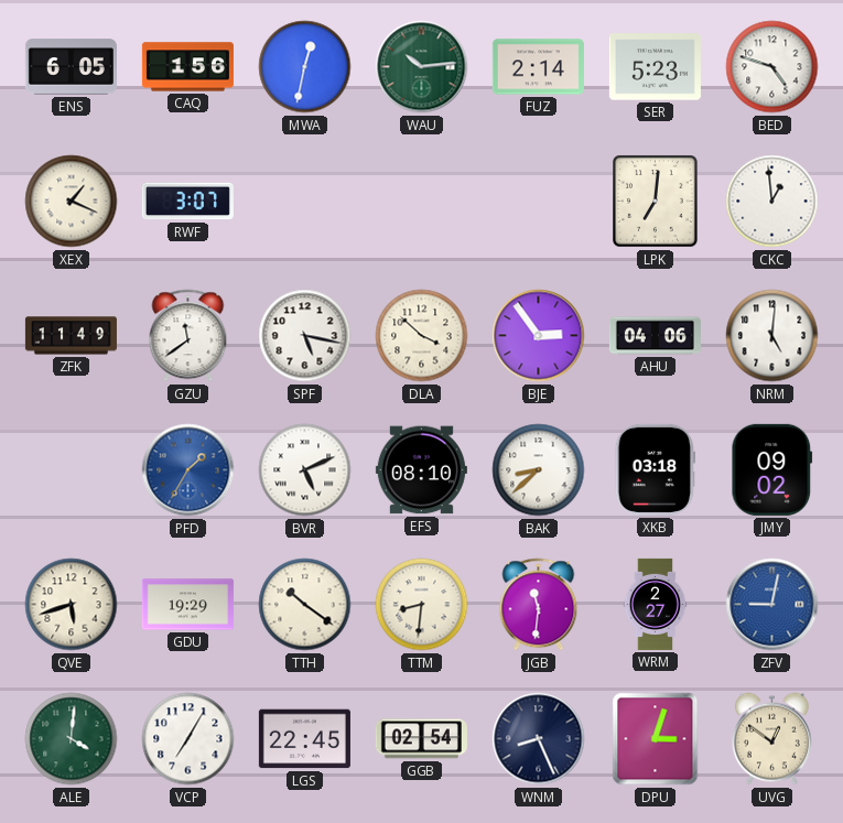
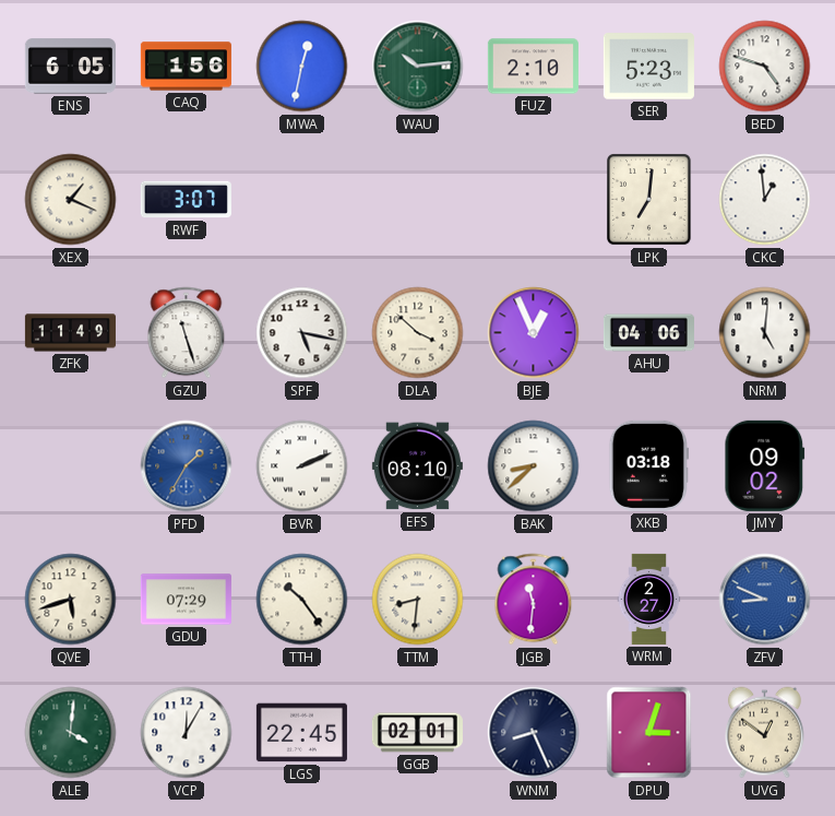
FUZ: 2:14 -> 2:10
GZU: 11:39 -> 11:27
BJE: 2:54 -> 12:56
BVR: 5:11 -> 2:11
GDU: 19:29 -> 07:29
TTH: 10:21 -> 10:24
ZFV: 9:02 -> 8:49
VCP: 7:05 -> 12:05
GGB: 02:54 -> 02:01
